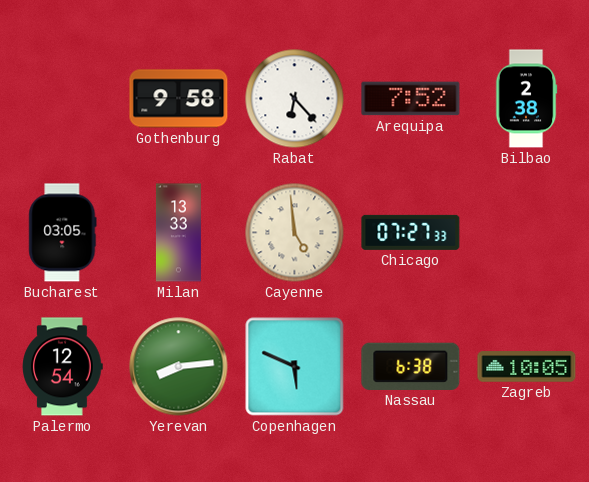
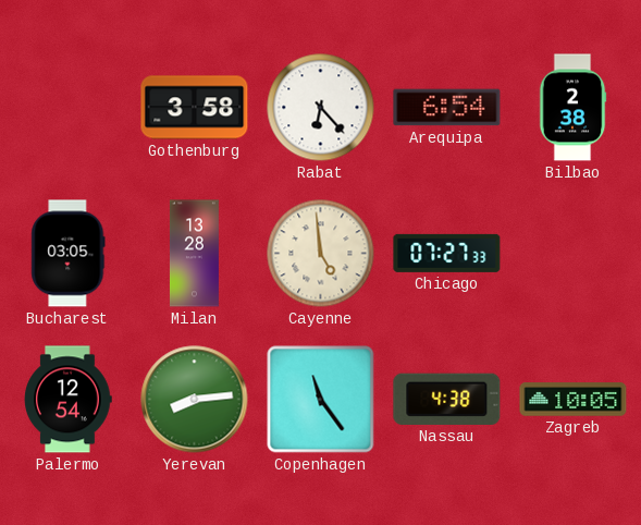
Gothenburg: 9:58 -> 3:58
Arequipa: 7:52 -> 6:54
Milan: 13:33 -> 13:28
Copenhagen: 5:49 -> 11:24
Nassau: 6:38 -> 4:38
